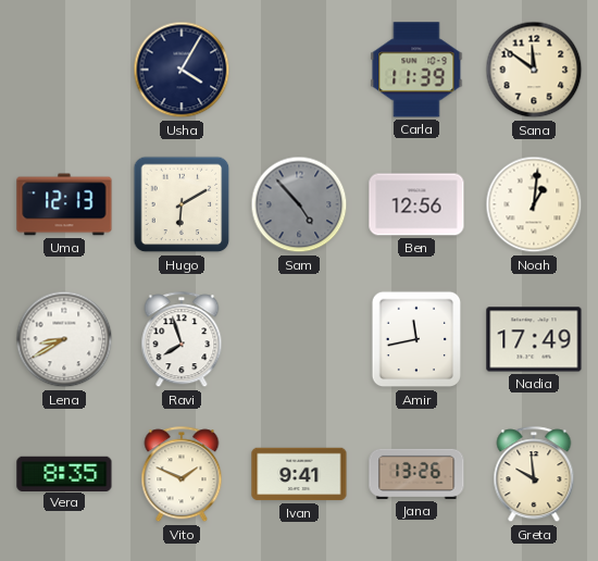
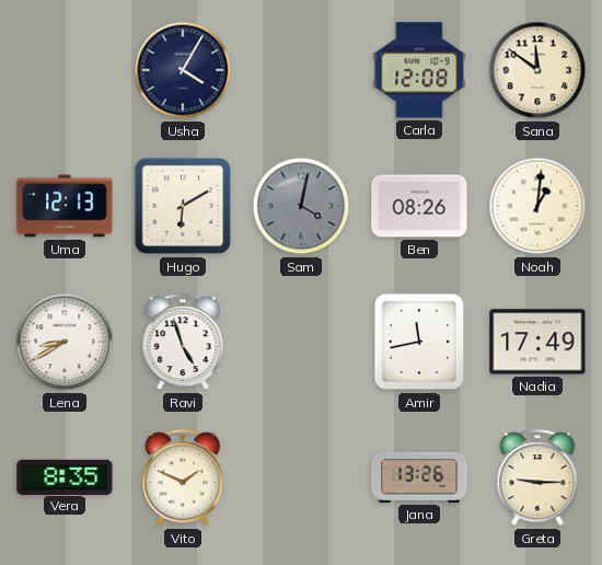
Carla: 11:39 -> 12:08
Sam: 4:53 -> 4:02
Ben: 12:56 -> 08:26
Ravi: 7:57 -> 4:57
Ivan: 9:41 -> none
Greta: 9:59 -> 9:15
